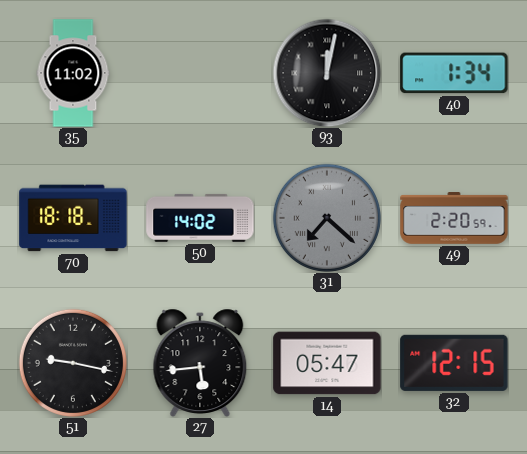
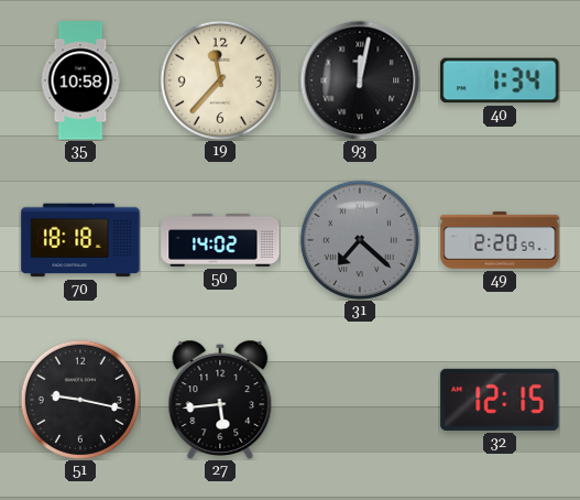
35: 11:02 -> 10:58
19: none -> 11:37
14: 05:47 -> none
